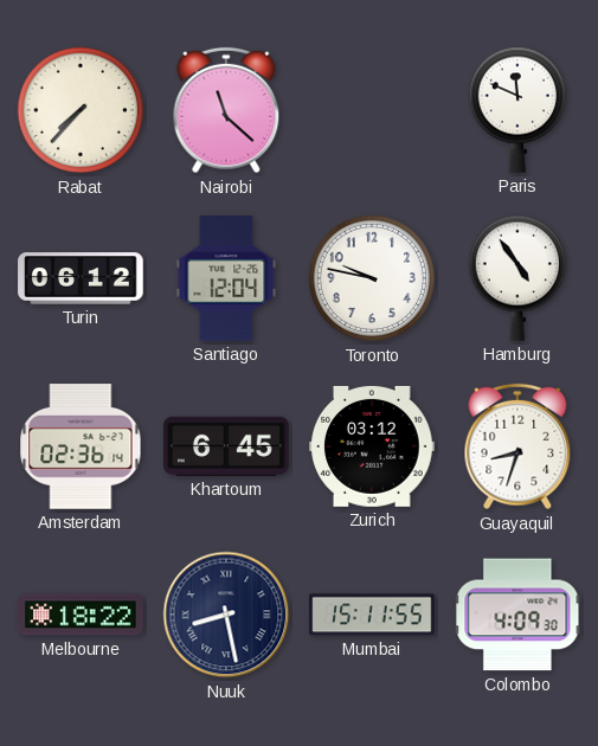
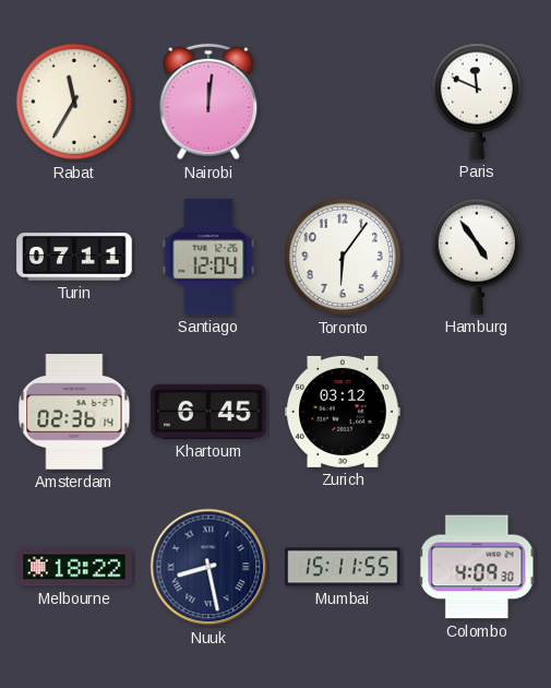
Rabat: 7:37 -> 11:35
Nairobi: 11:22 -> 12:01
Turin: 06:12 -> 07:11
Toronto: 9:47 -> 6:06
Guayaquil: 8:33 -> none
